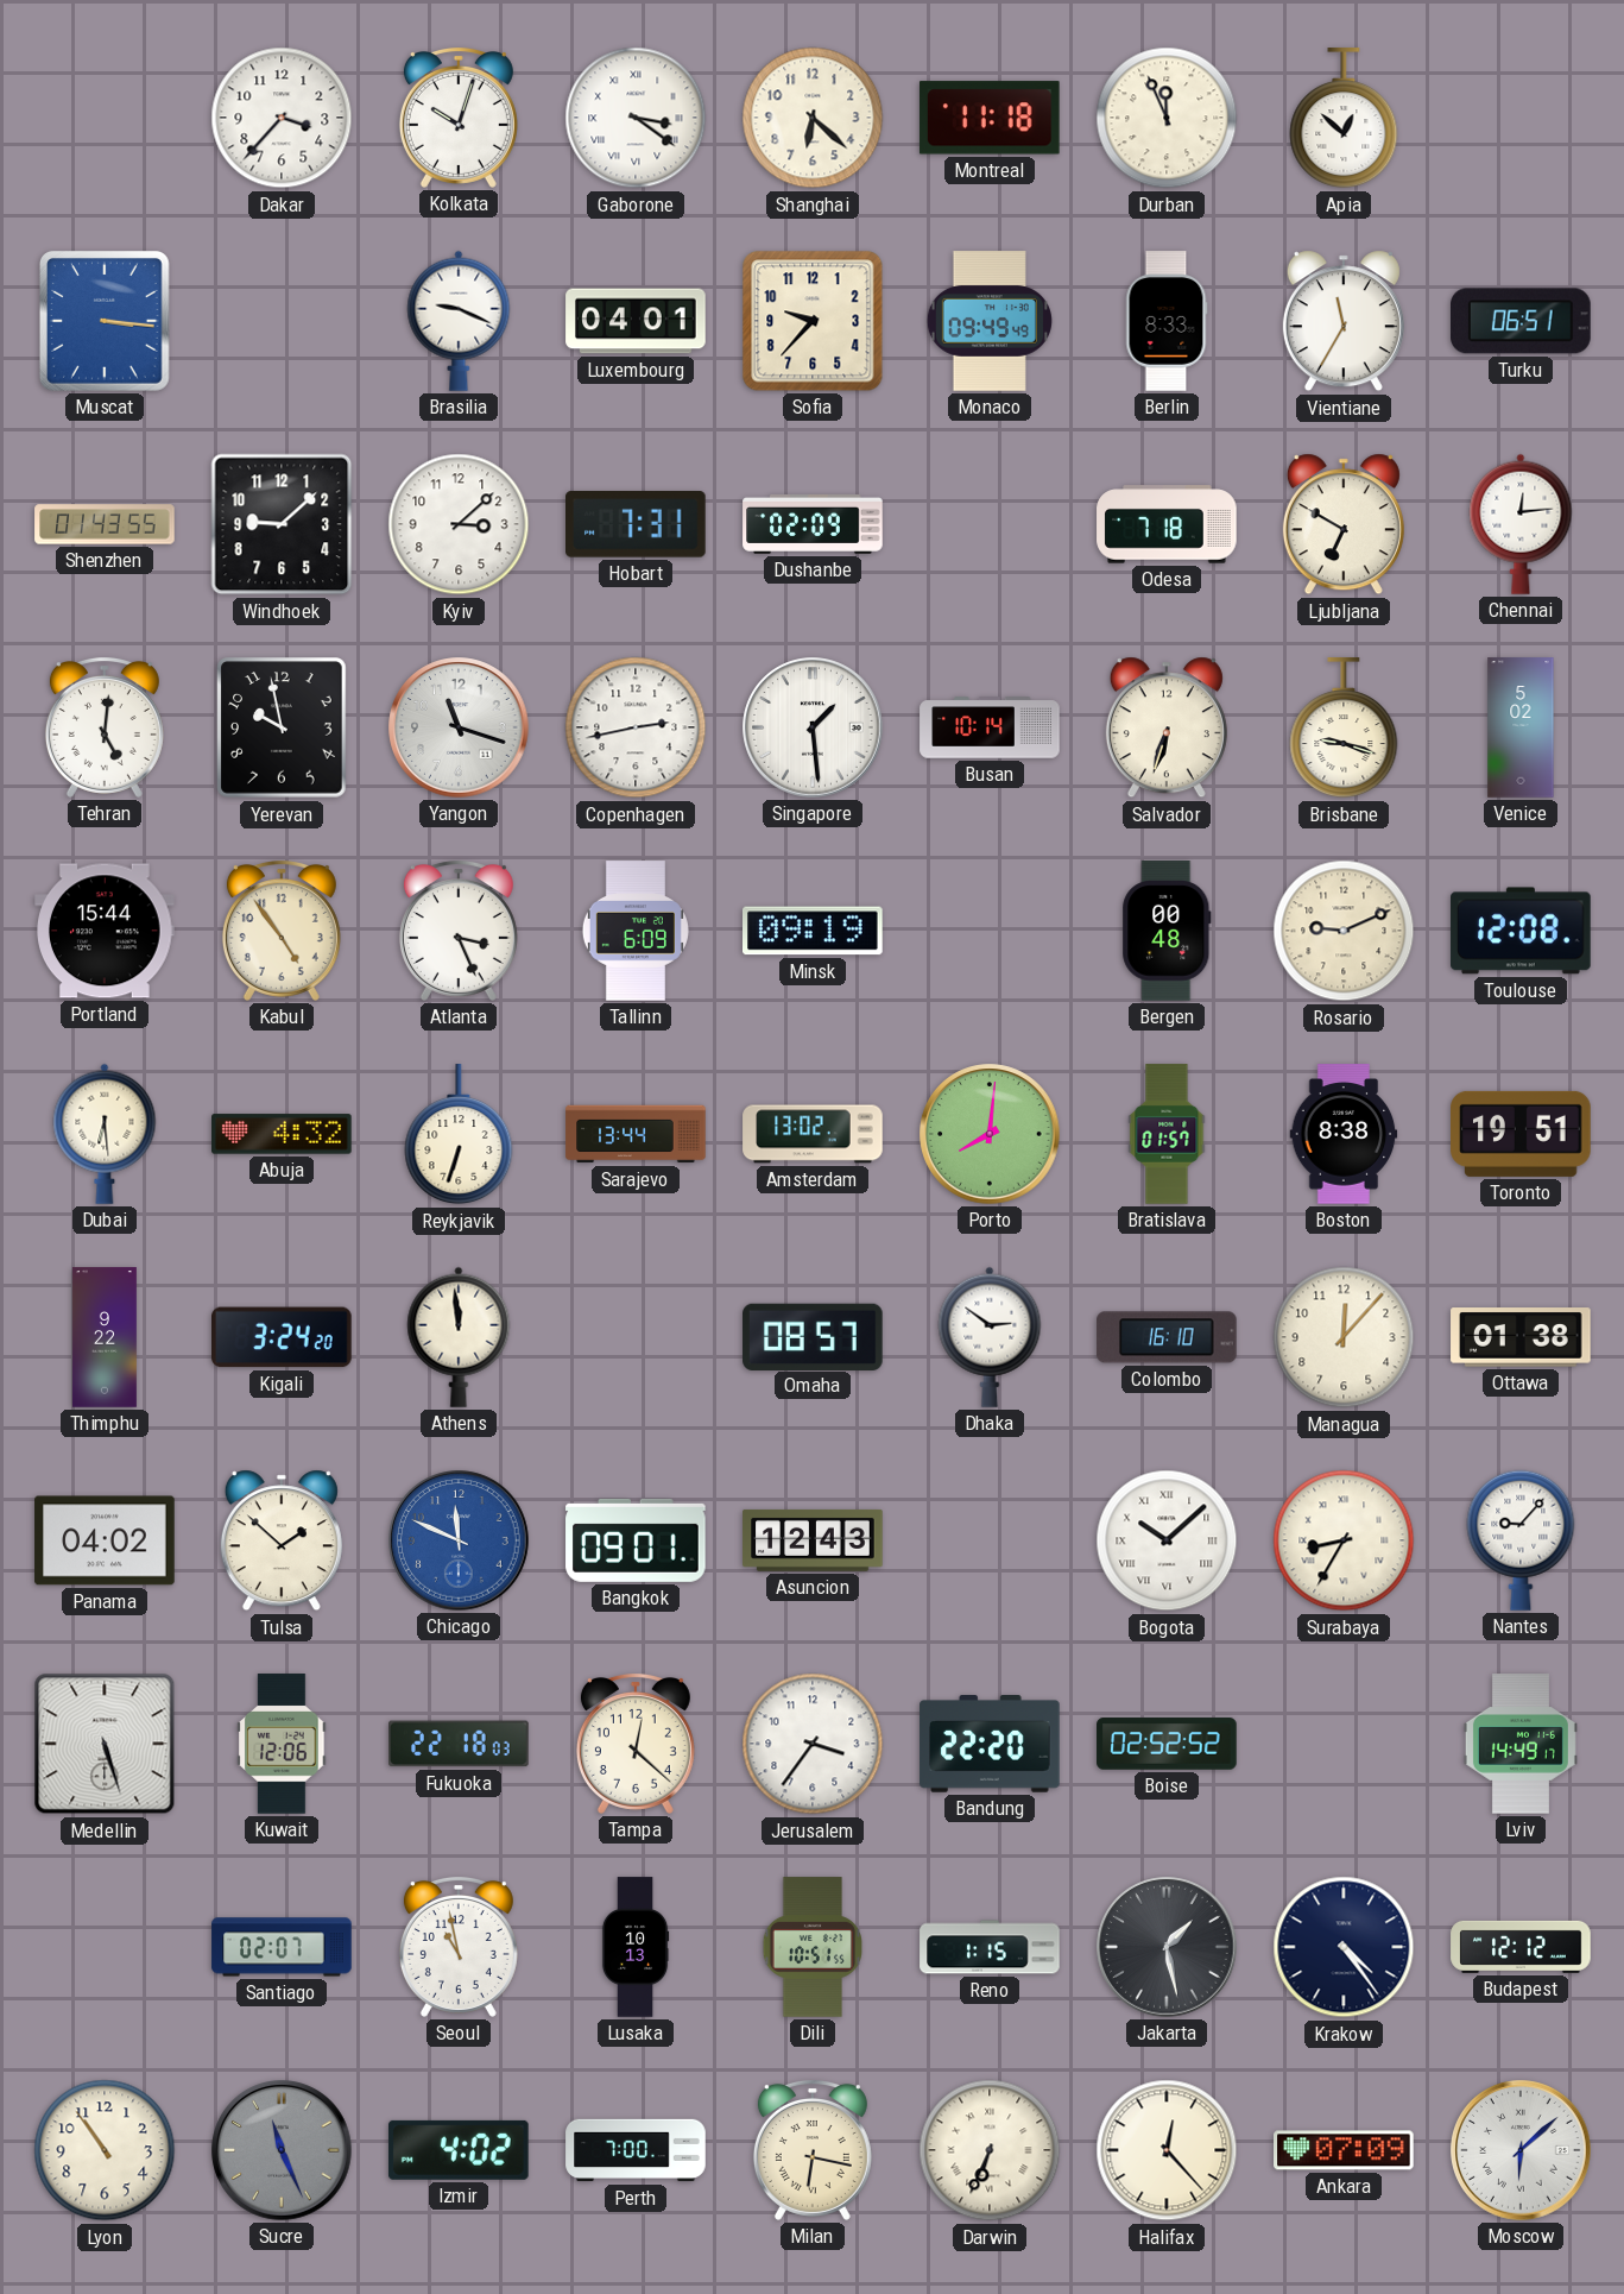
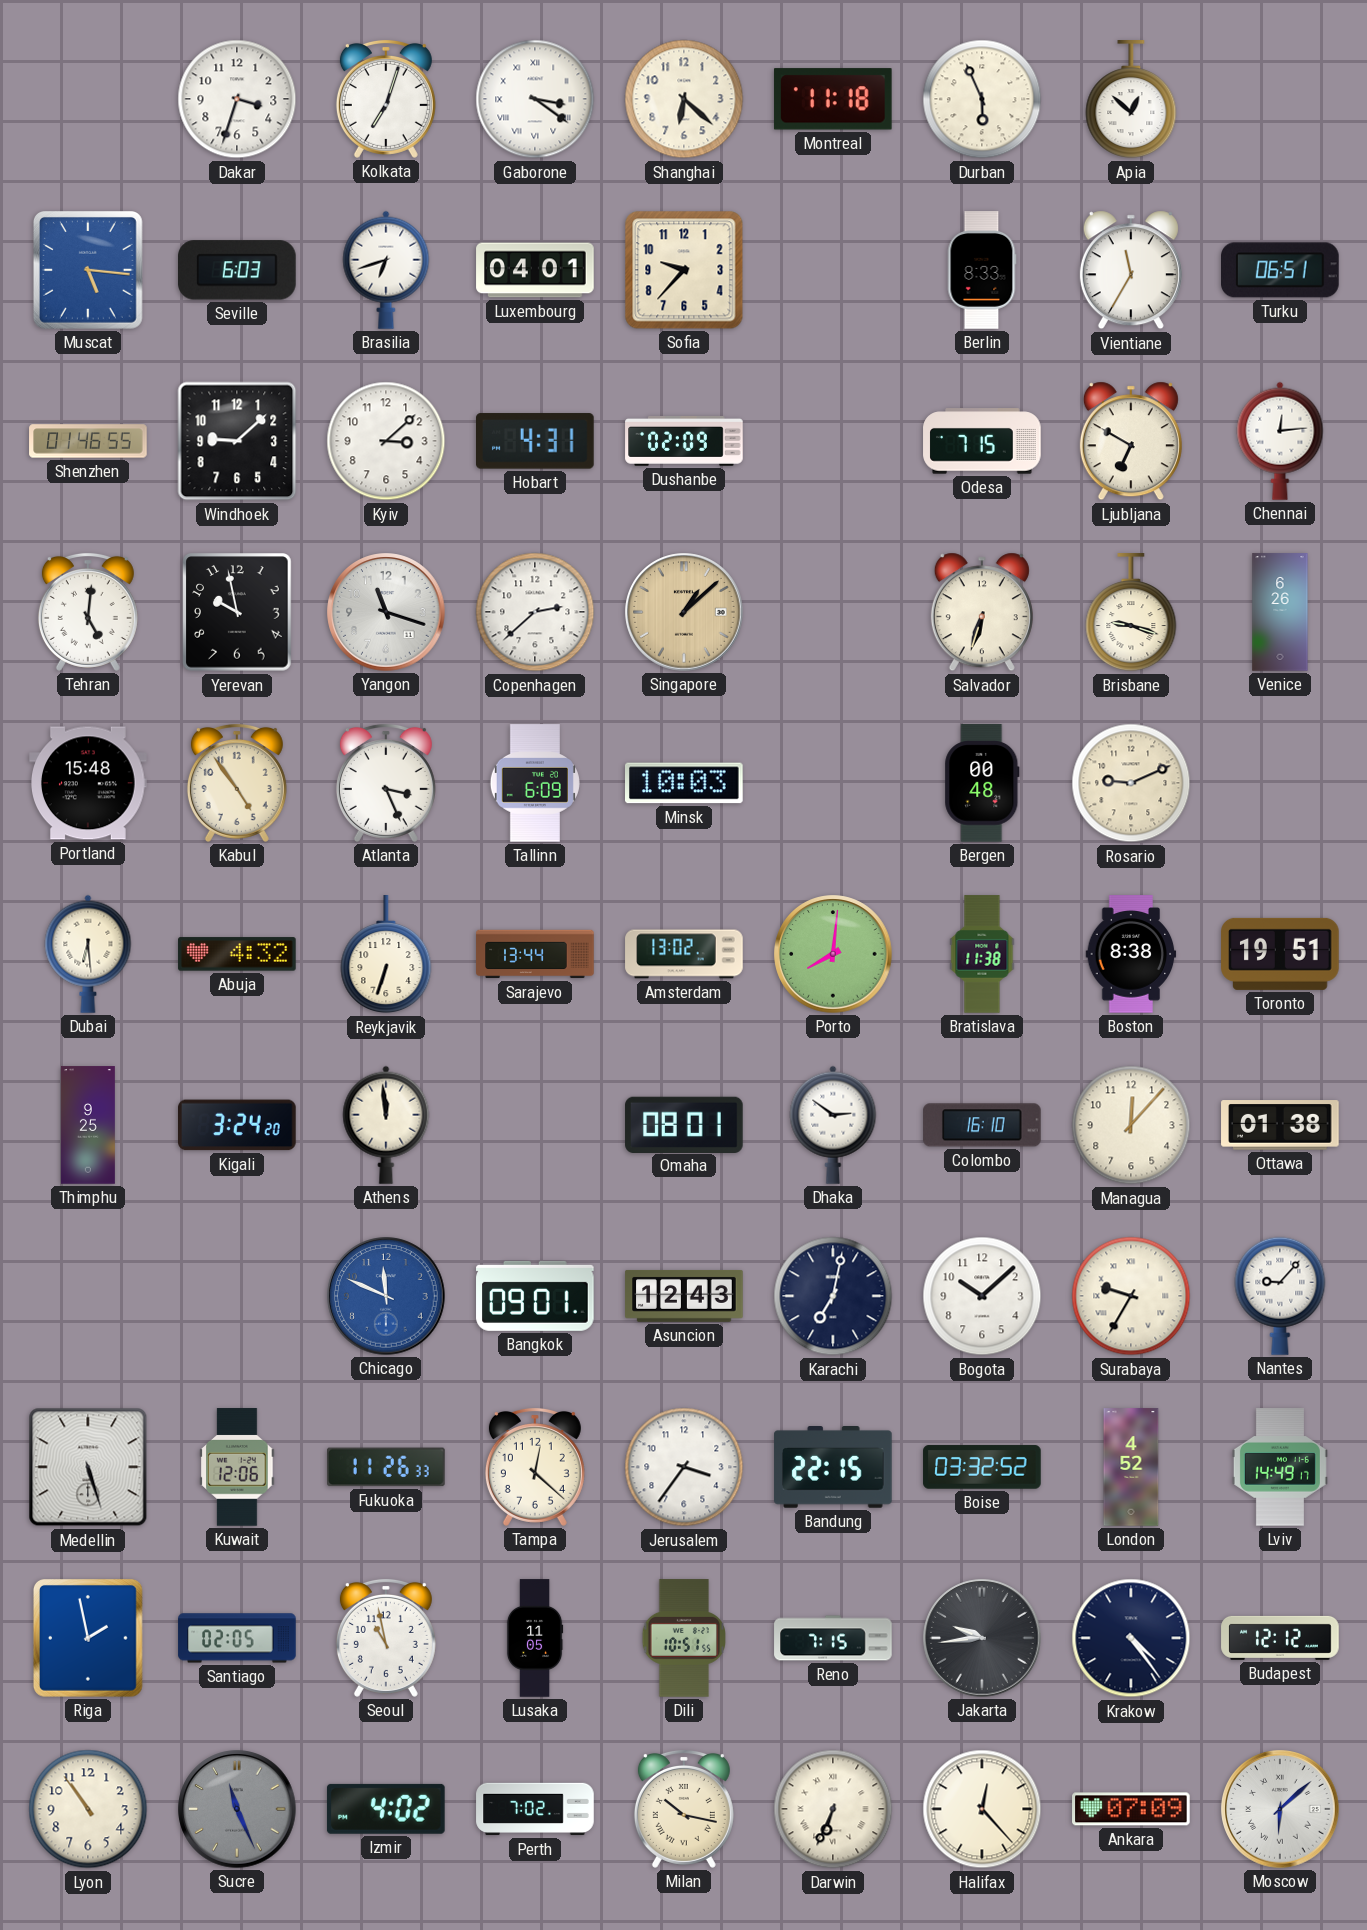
Dakar: 3:37 -> 3:33
Kolkata: 10:03 -> 7:03
Durban: 11:56 -> 5:56
Muscat: 3:16 -> 5:16
Seville: none -> 6:03
Brasilia: 9:19 -> 6:42
Monaco: 09:49 -> none
Shenzhen: 01:43 -> 01:46
Hobart: 7:31 -> 4:31
Odesa: 7:18 -> 7:15
Copenhagen: 2:43 -> 2:38
Singapore: 1:29 -> 1:08
Singapore dial: white -> champagne
Busan: 10:14 -> none
Venice: 5:02 -> 6:26
Portland: 15:44 -> 15:48
Minsk: 09:19 -> 10:03
Toulouse: 12:08 -> none
Bratislava: 01:57 -> 11:38
Thimphu: 9:22 -> 9:25
Omaha: 08:57 -> 08:01
Panama: 04:02 -> none
Tulsa: 1:52 -> none
Karachi: none -> 7:02
Bogota numerals: Roman -> Arabic
Surabaya: 8:35 -> 9:35
Fukuoka: 22:18 -> 11:26
Bandung: 22:20 -> 22:15
Boise: 02:52 -> 03:32
London: none -> 4:52
Riga: none -> 1:58
Santiago: 02:07 -> 02:05
Lusaka: 10:13 -> 11:05
Reno: 1:15 -> 7:15
Jakarta: 1:28 -> 9:44
Perth: 7:00 -> 7:02
Milan: 6:17 -> 10:17
